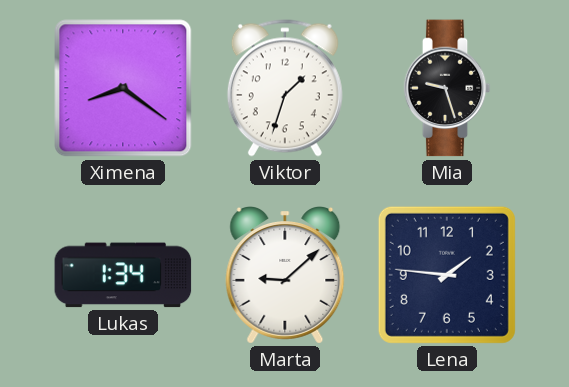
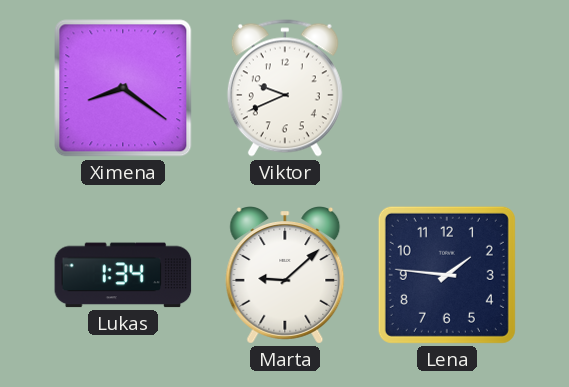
Viktor: 1:33 -> 9:41
Mia: 9:27 -> none
